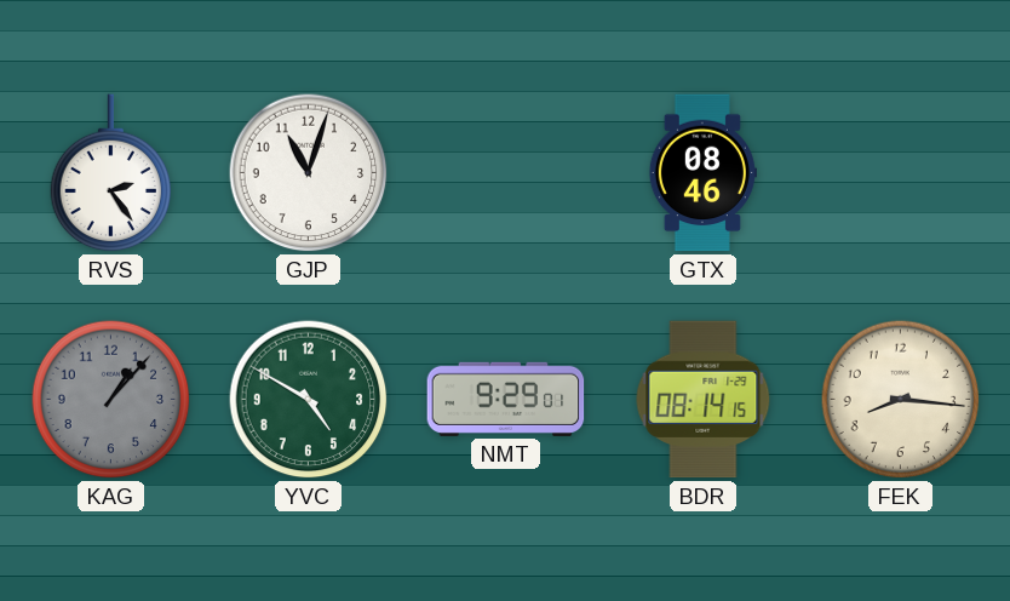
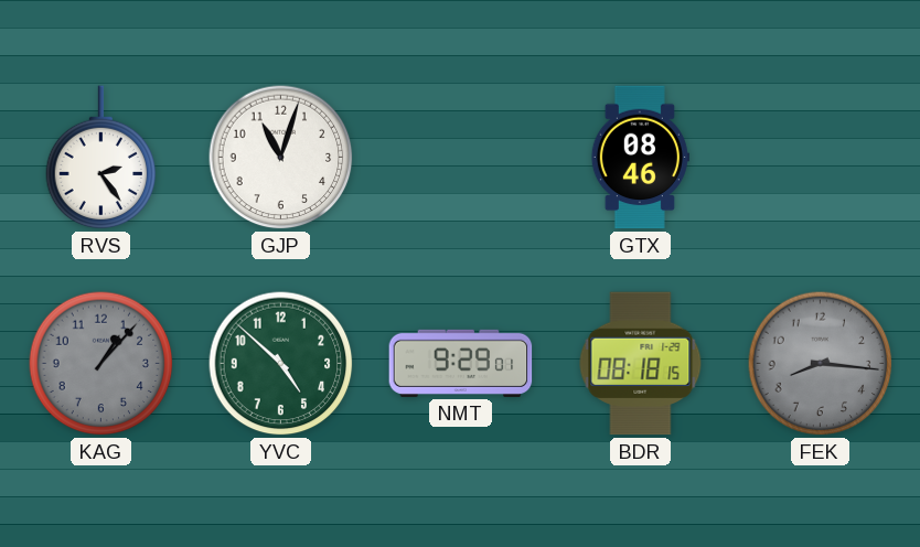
YVC: 4:50 -> 4:52
BDR: 08:14 -> 08:18
FEK dial: cream -> grey
